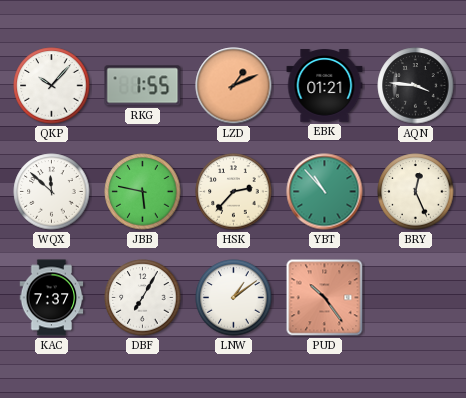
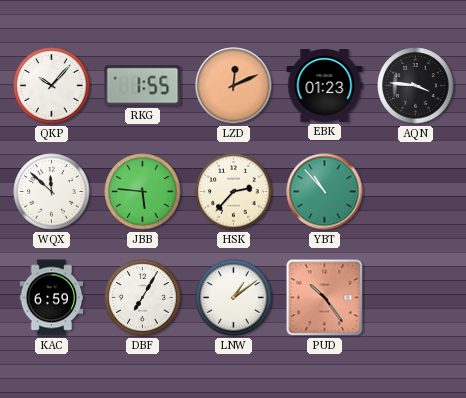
LZD: 1:11 -> 12:11
EBK: 01:21 -> 01:23
JBB: 5:47 -> 5:46
BRY: 12:26 -> none
KAC: 7:37 -> 6:59
